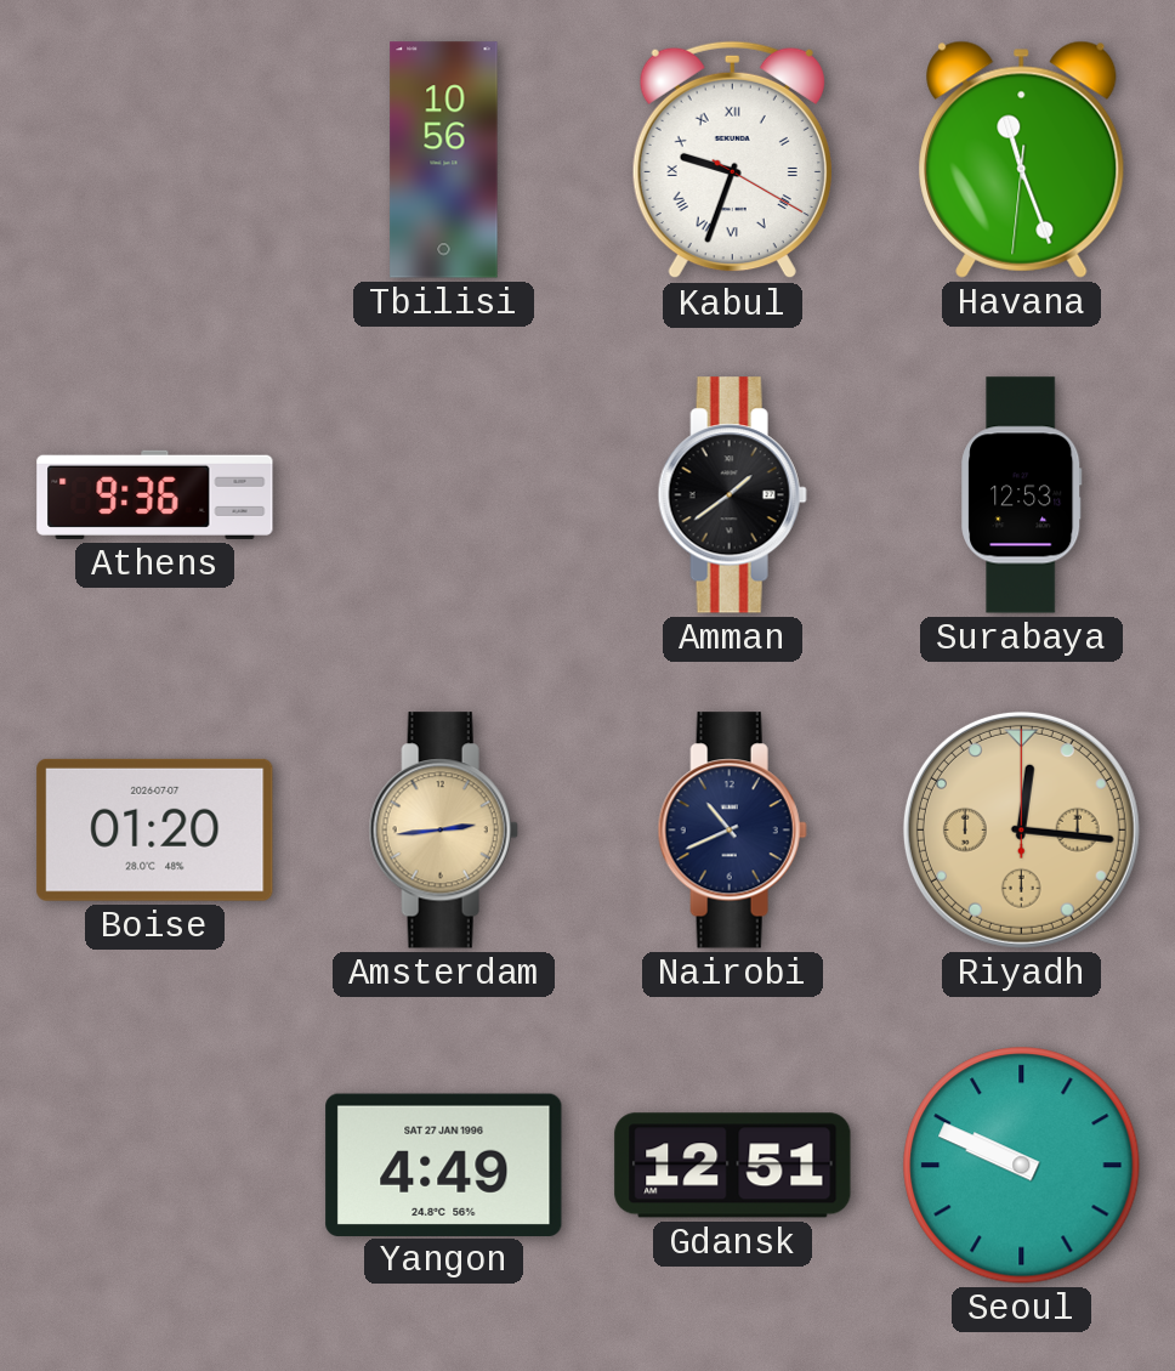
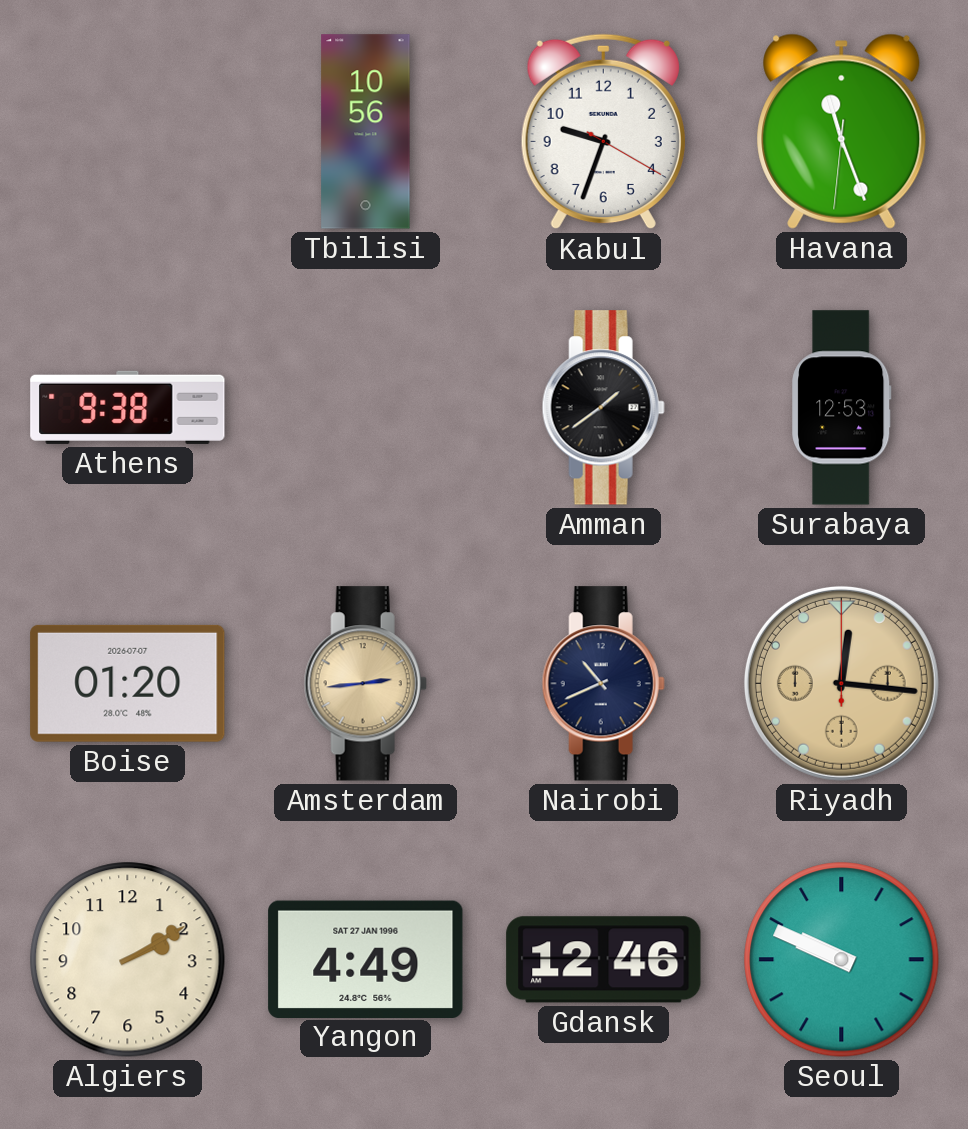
Kabul numerals: Roman -> Arabic
Athens: 9:36 -> 9:38
Algiers: none -> 2:10
Gdansk: 12:51 -> 12:46
